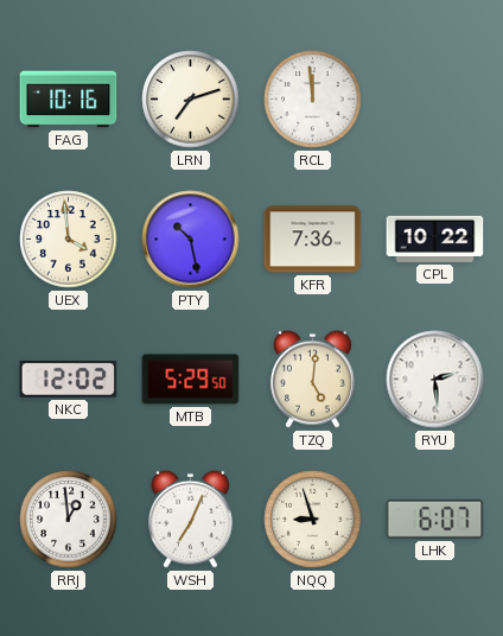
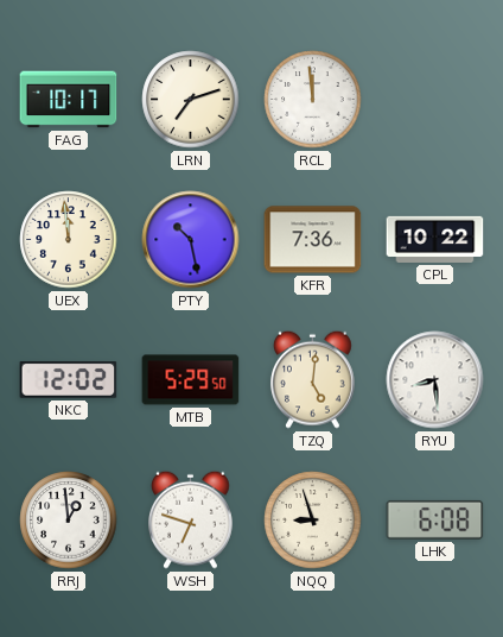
FAG: 10:16 -> 10:17
UEX: 3:59 -> 11:59
RYU: 2:29 -> 8:29
WSH: 7:04 -> 6:48
LHK: 6:07 -> 6:08
